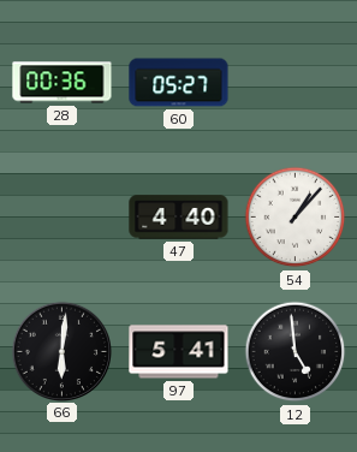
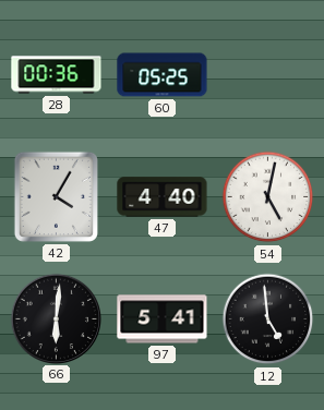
60: 05:27 -> 05:25
42: none -> 4:05
54: 1:07 -> 5:02
